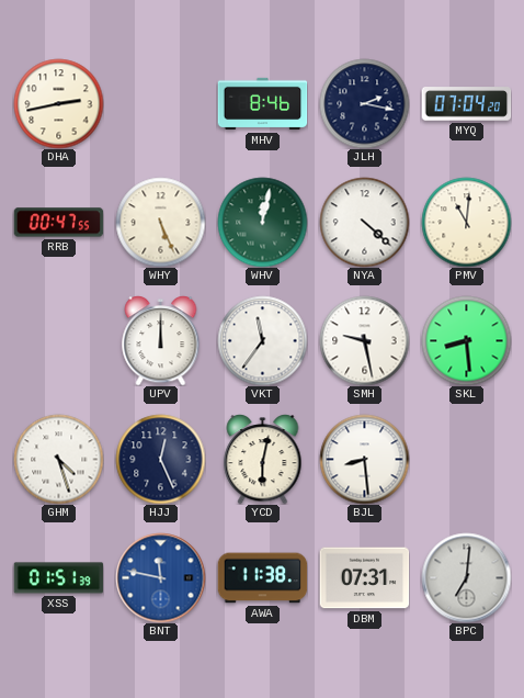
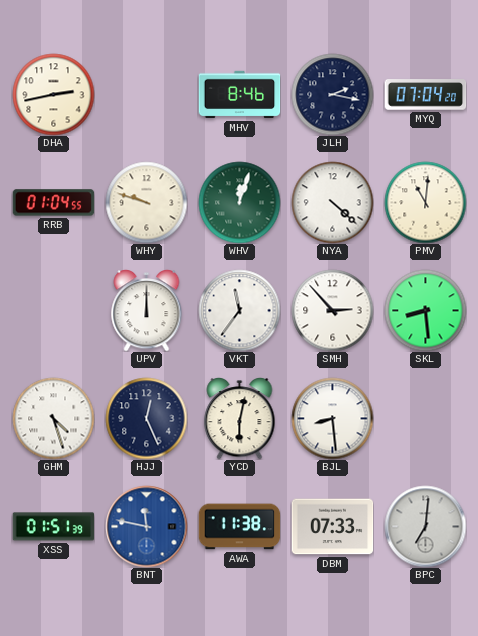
RRB: 00:47 -> 01:04
WHY: 5:26 -> 9:48
WHV: 12:02 -> 12:03
SMH: 9:28 -> 2:53
DBM: 07:31 -> 07:33
